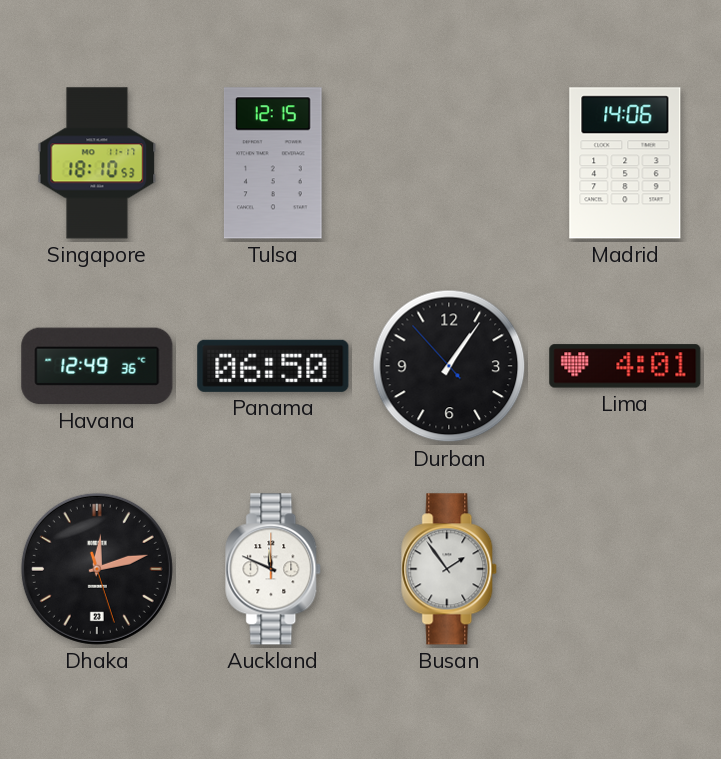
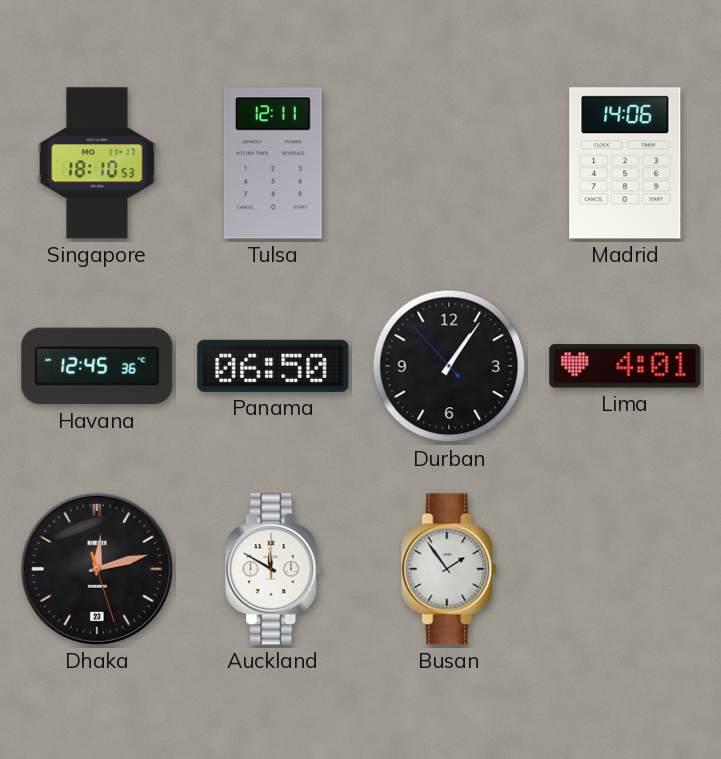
Tulsa: 12:15 -> 12:11
Havana: 12:49 -> 12:45
Auckland: 11:49 -> 11:50
